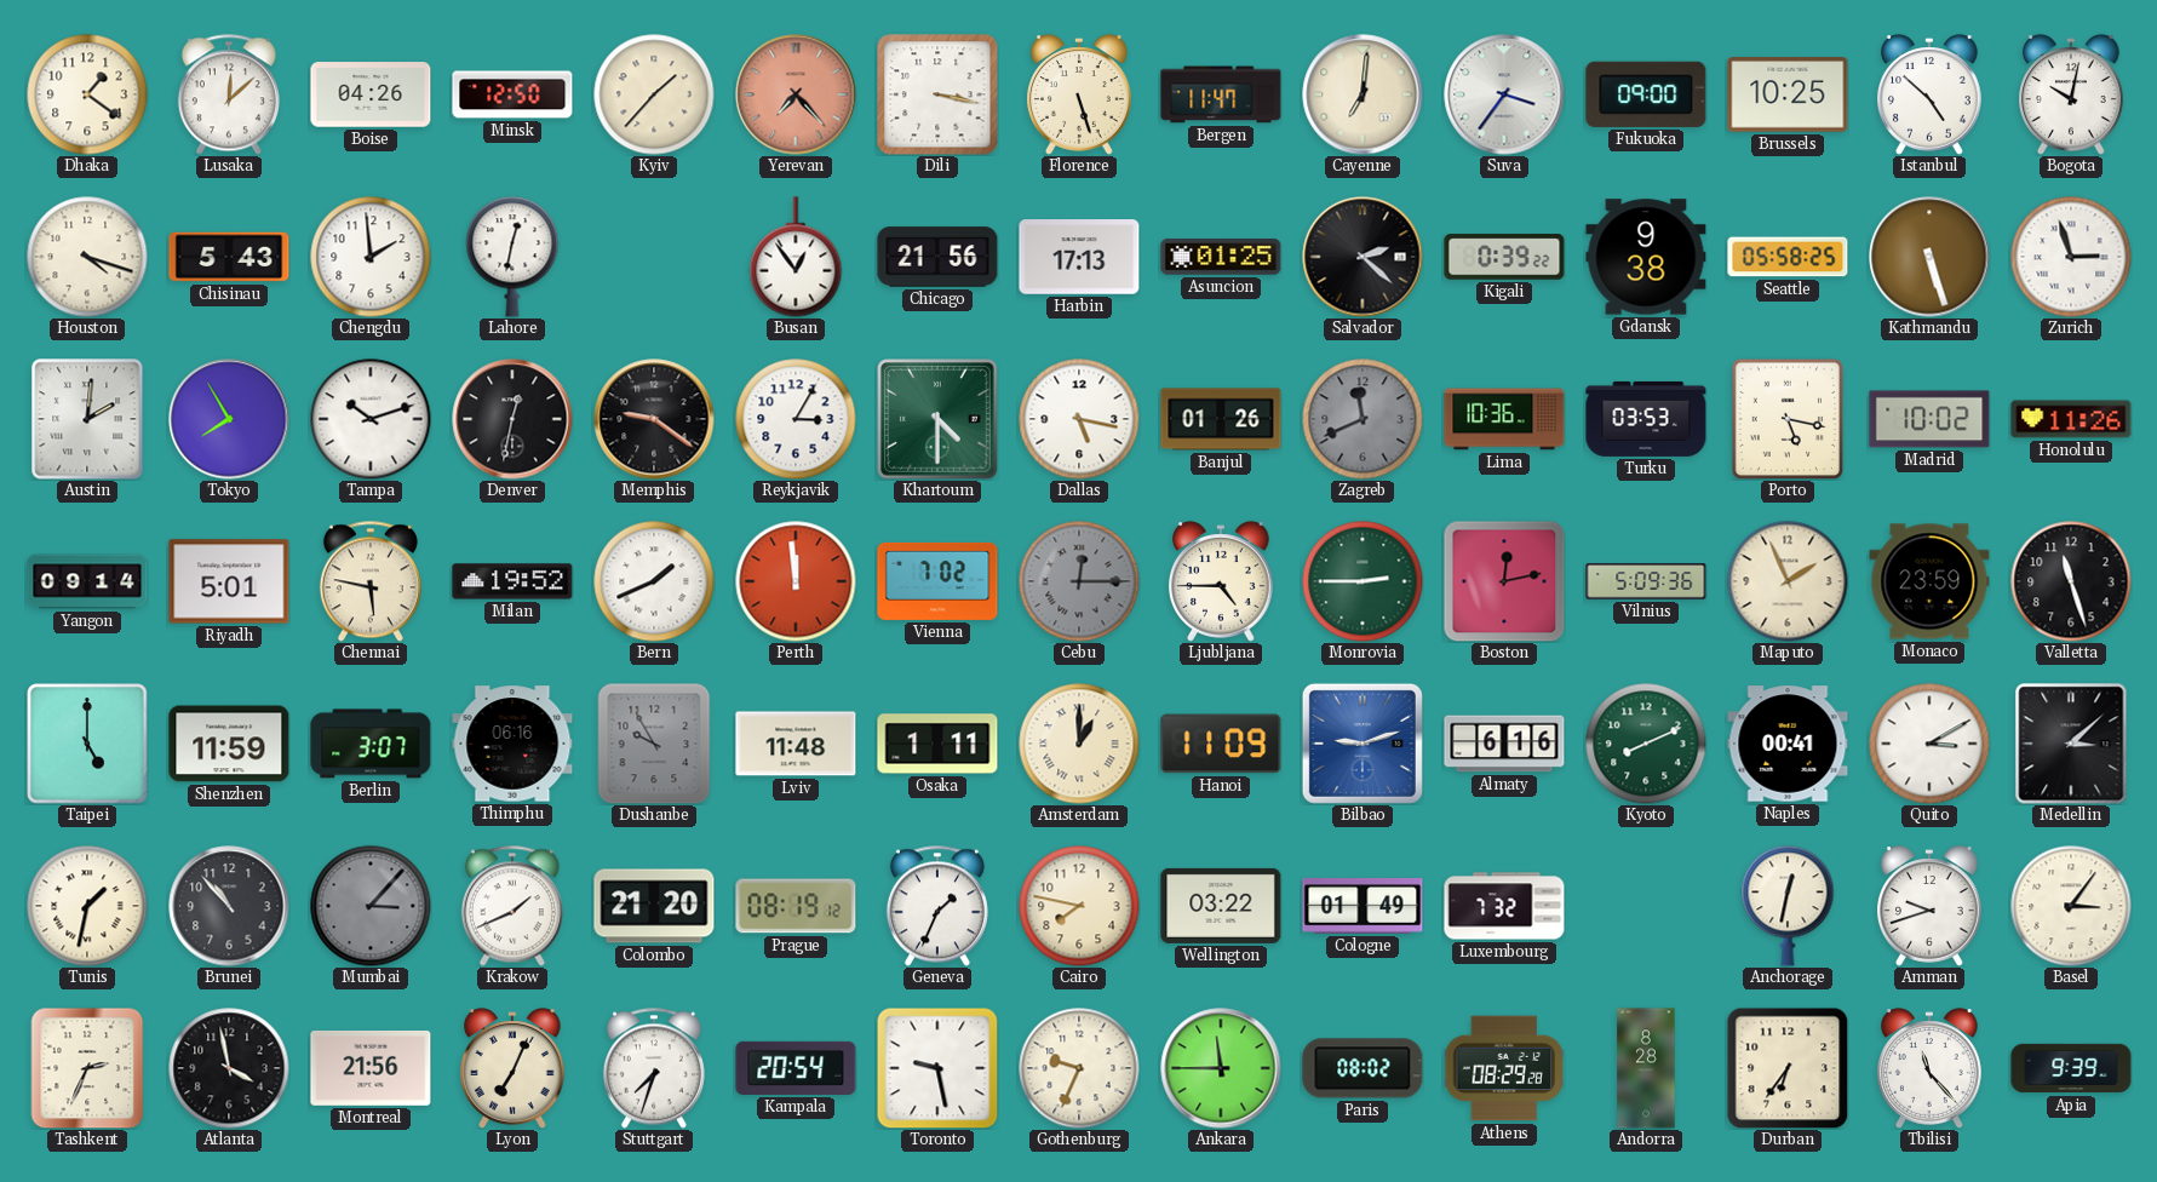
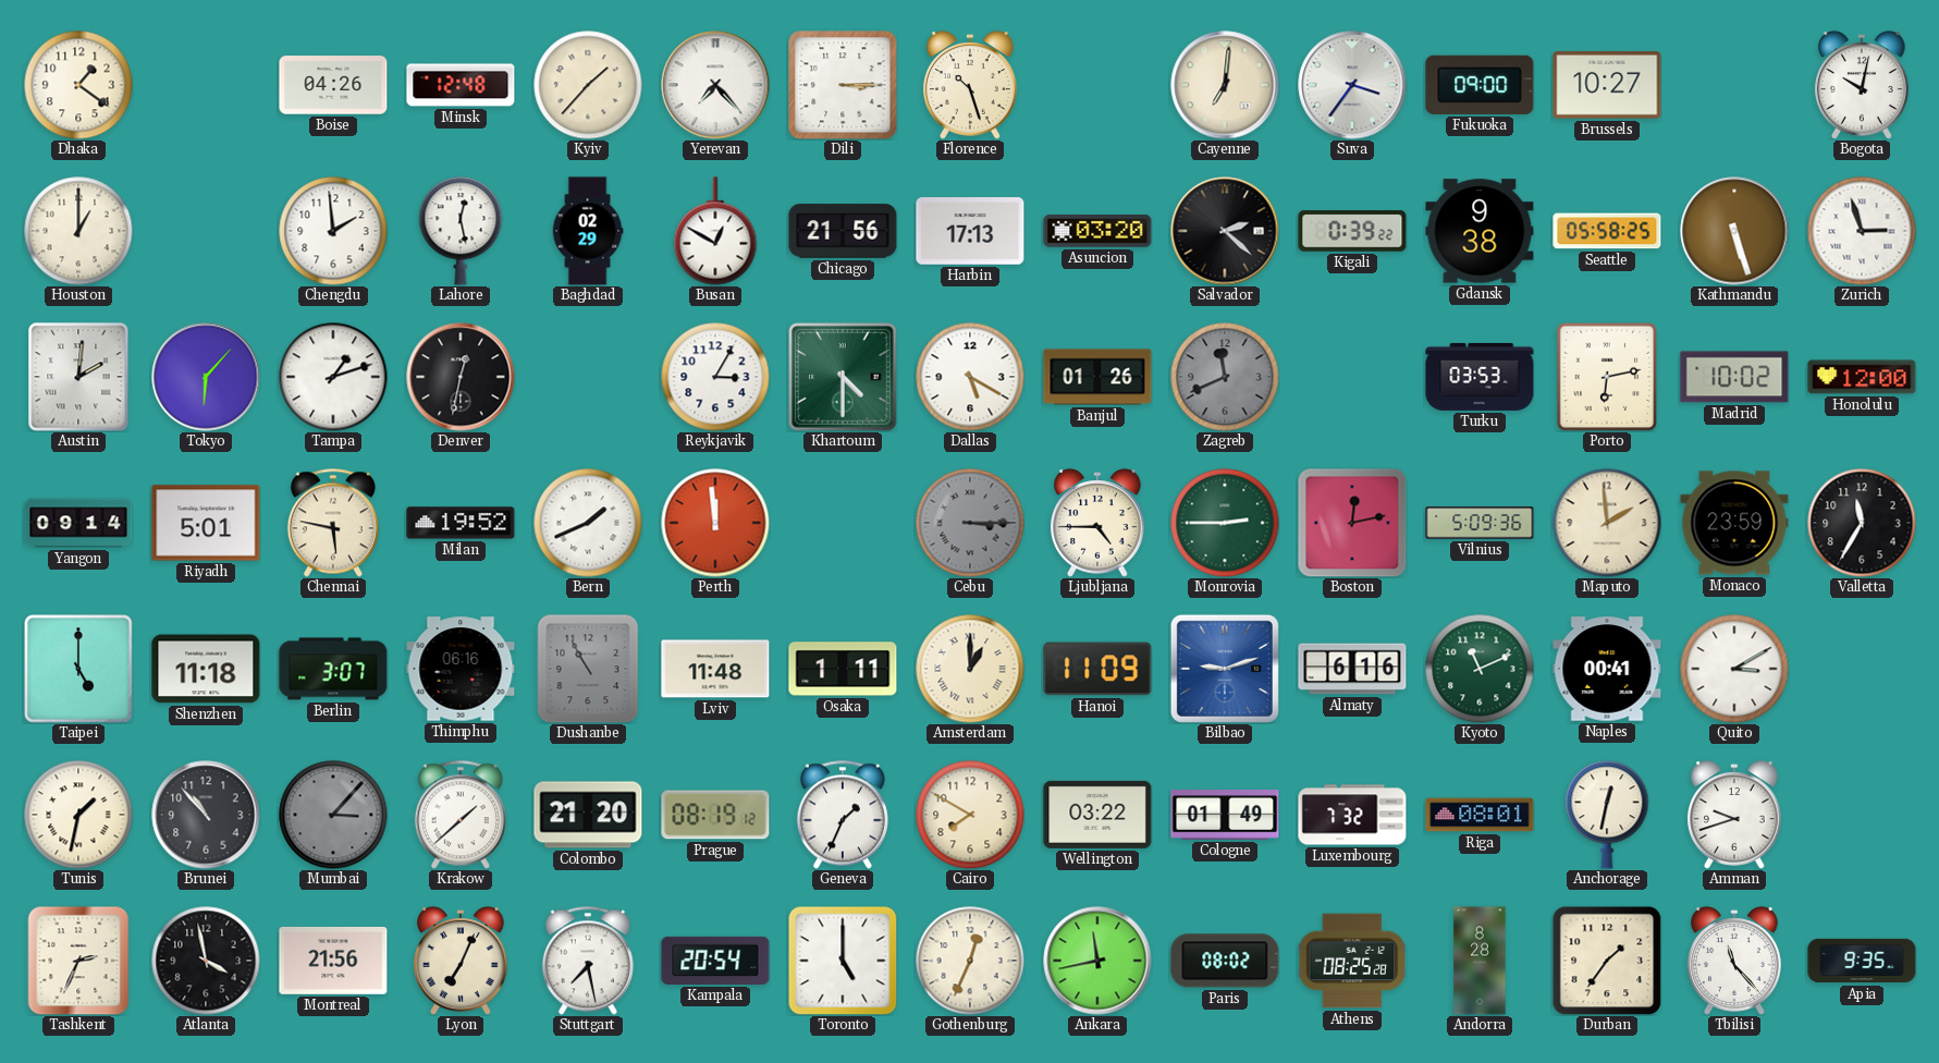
Lusaka: 12:08 -> none
Minsk: 12:50 -> 12:48
Yerevan dial: salmon -> white
Dili: 3:17 -> 3:15
Florence: 5:27 -> 10:27
Bergen: 11:47 -> none
Brussels: 10:25 -> 10:27
Istanbul: 4:52 -> none
Houston: 4:18 -> 1:00
Chisinau: 5:43 -> none
Lahore: 12:32 -> 12:28
Baghdad: none -> 02:29
Busan: 12:54 -> 12:50
Asuncion: 01:25 -> 03:20
Tokyo: 7:55 -> 6:07
Tampa: 10:12 -> 1:12
Memphis: 9:21 -> none
Dallas: 5:17 -> 5:20
Lima: 10:36 -> none
Porto: 5:17 -> 6:13
Honolulu: 11:26 -> 12:00
Vienna: 7:02 -> none
Cebu: 12:15 -> 3:15
Maputo: 1:56 -> 1:59
Valletta: 11:27 -> 11:35
Shenzhen: 11:59 -> 11:18
Dushanbe: 9:55 -> 10:55
Kyoto: 8:11 -> 11:11
Medellin: 3:08 -> none
Krakow: 1:41 -> 1:38
Cairo: 7:47 -> 7:50
Riga: none -> 08:01
Basel: 3:06 -> none
Stuttgart: 7:33 -> 7:28
Toronto: 9:28 -> 5:00
Gothenburg: 9:34 -> 12:34
Ankara: 11:45 -> 11:43
Athens: 08:29 -> 08:25
Durban: 6:36 -> 1:36
Apia: 9:39 -> 9:35
